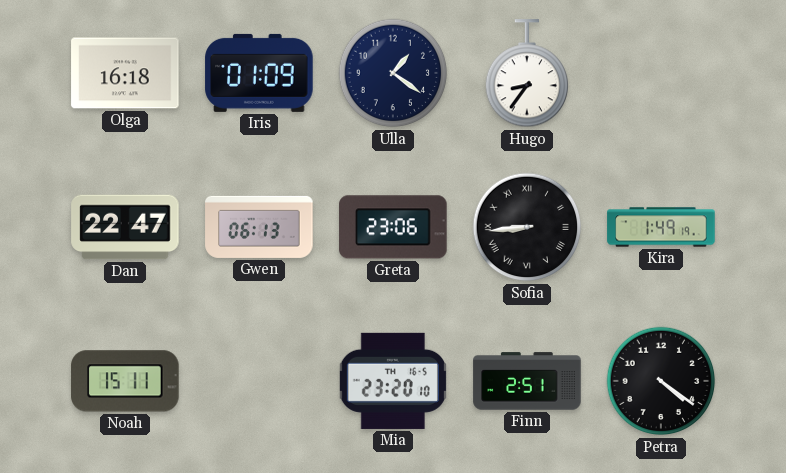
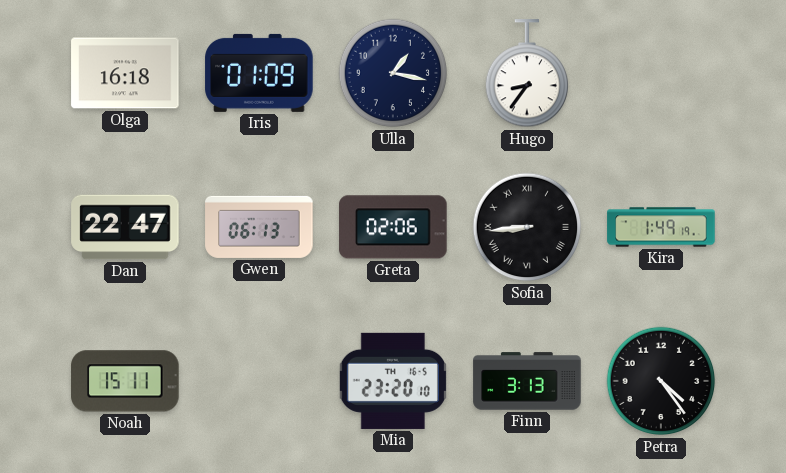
Ulla: 1:21 -> 1:17
Greta: 23:06 -> 02:06
Finn: 2:51 -> 3:13
Petra: 4:21 -> 4:24
